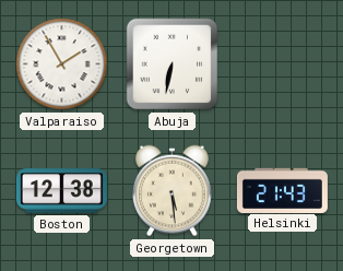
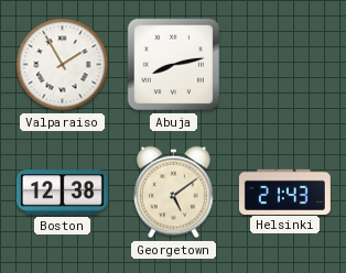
Abuja: 6:32 -> 8:13
Georgetown: 5:29 -> 5:09
